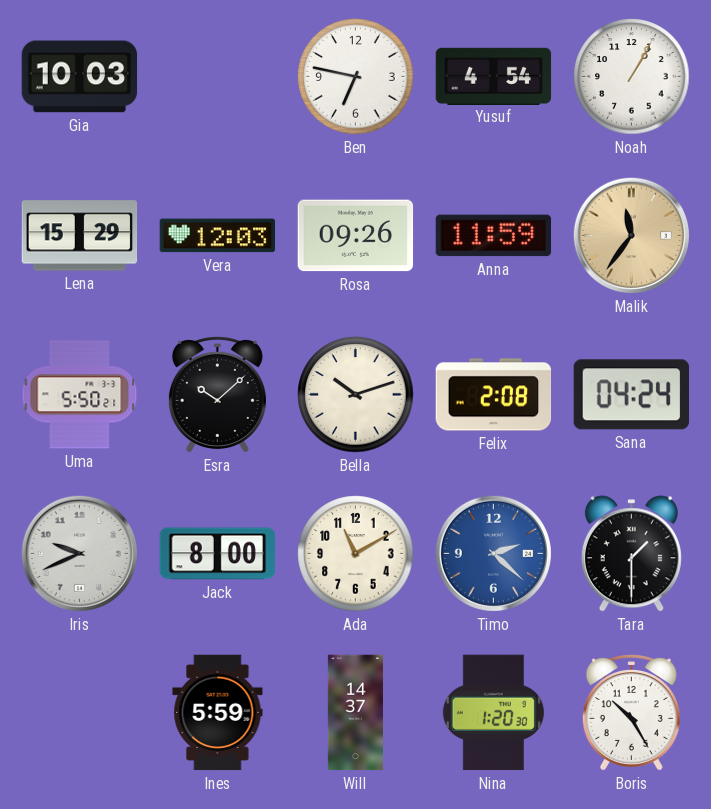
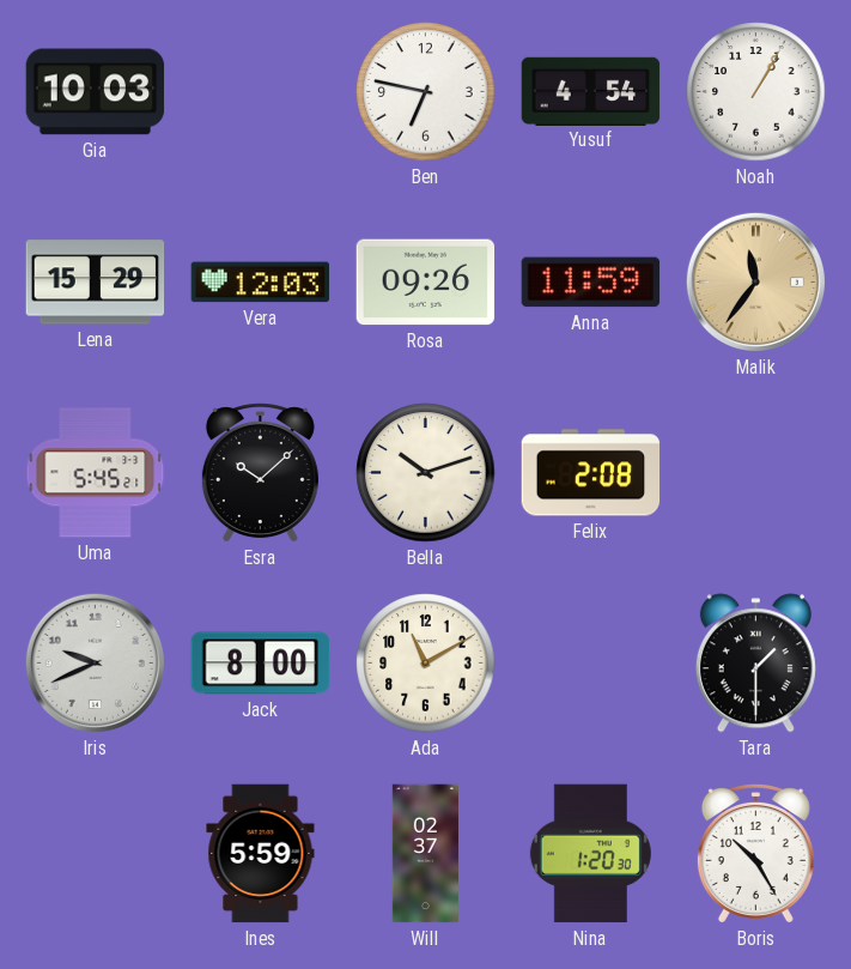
Uma: 5:50 -> 5:45
Sana: 04:24 -> none
Timo: 2:22 -> none
Will: 14:37 -> 02:37
